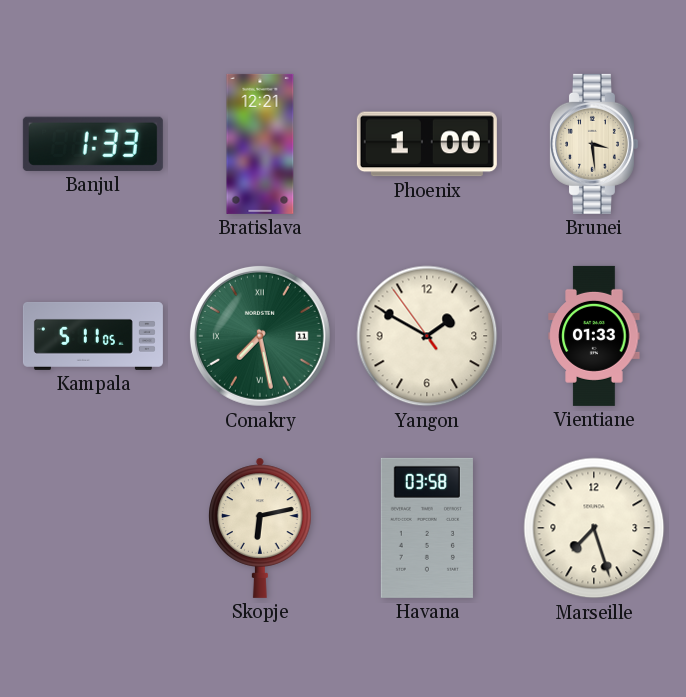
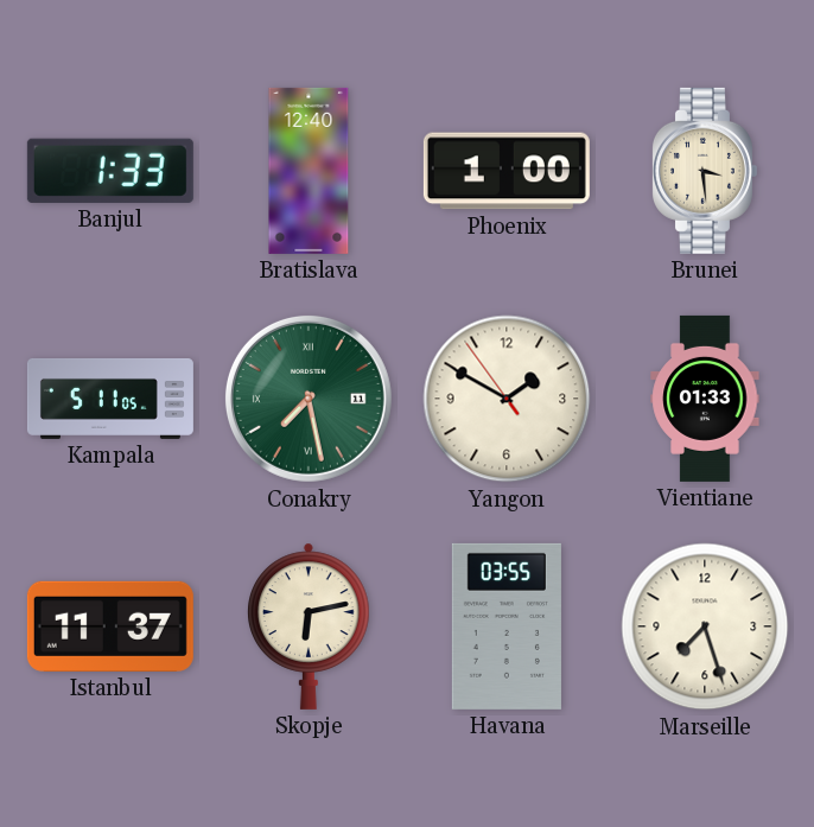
Bratislava: 12:21 -> 12:40
Istanbul: none -> 11:37
Havana: 03:58 -> 03:55
